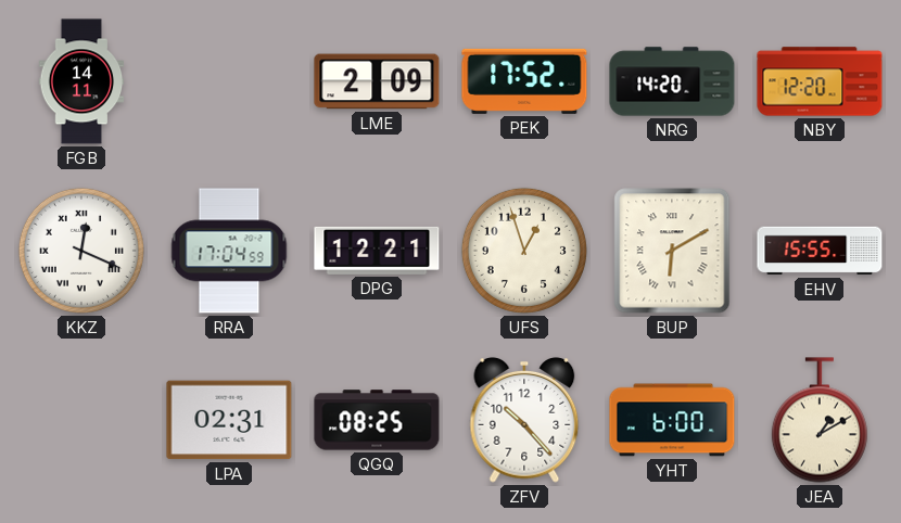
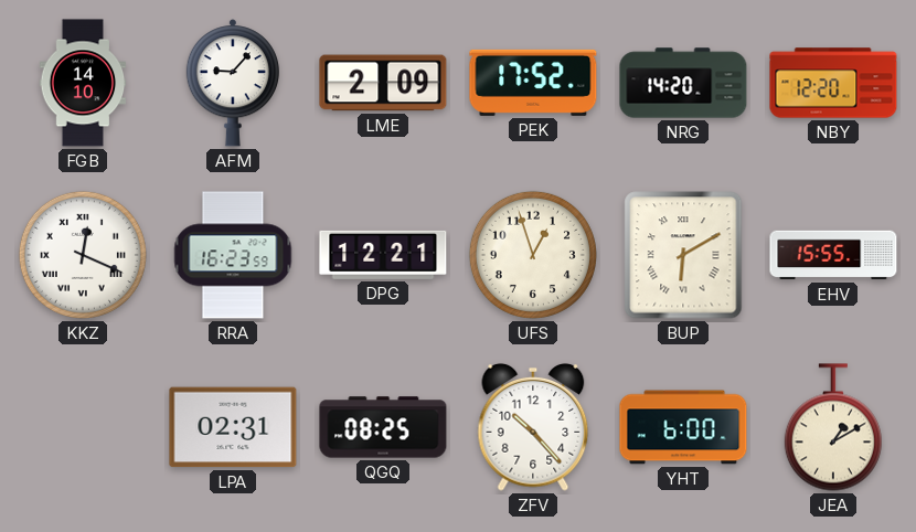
FGB: 14:11 -> 14:10
AFM: none -> 9:07
RRA: 17:04 -> 16:23
